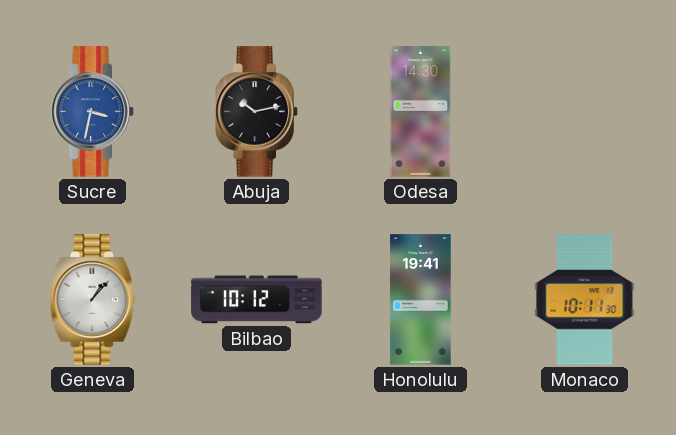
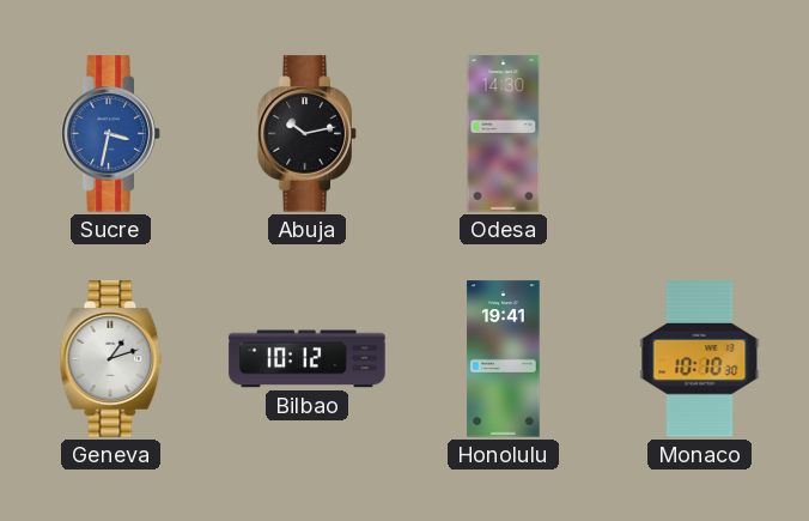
Geneva: 1:07 -> 1:12
Monaco: 10:11 -> 10:10
